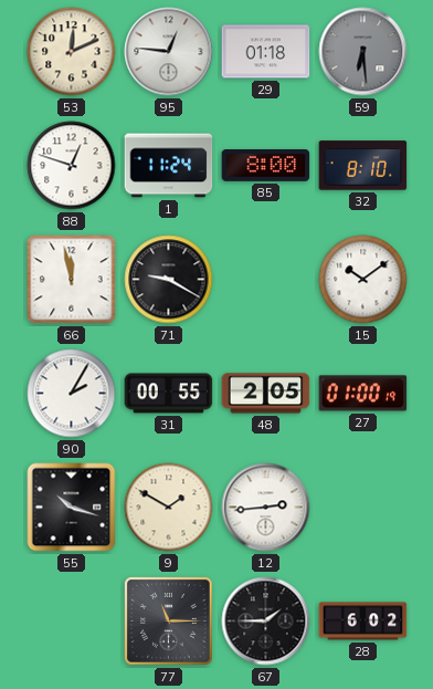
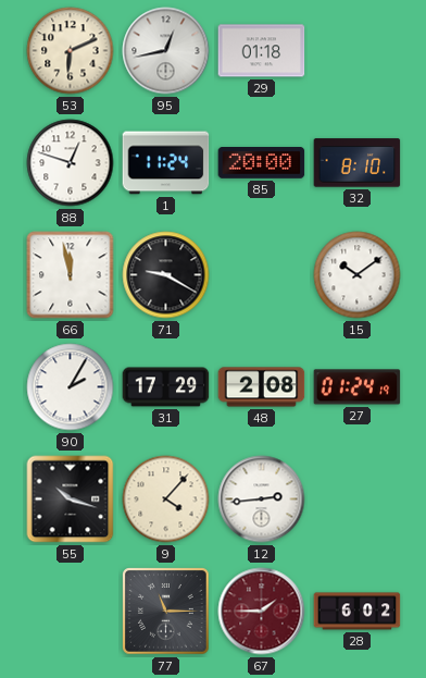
53: 12:11 -> 6:11
95: 12:46 -> 12:43
59: 6:29 -> none
85: 8:00 -> 20:00
31: 00:55 -> 17:29
48: 2:05 -> 2:08
27: 01:00 -> 01:24
9: 1:50 -> 4:07
67 dial: black -> burgundy
